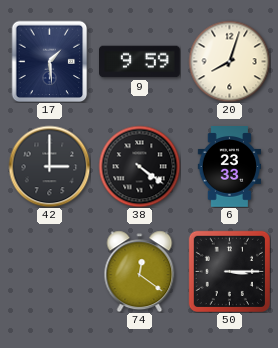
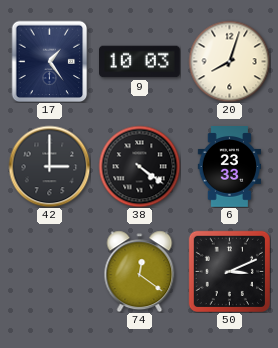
17: 1:29 -> 1:24
9: 9:59 -> 10:03
50: 3:15 -> 3:11
